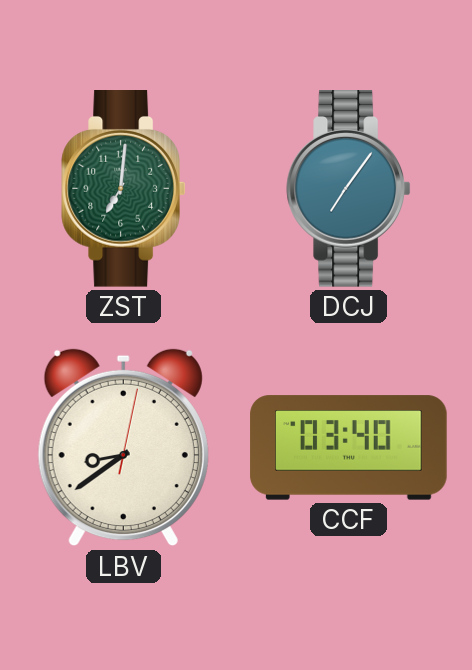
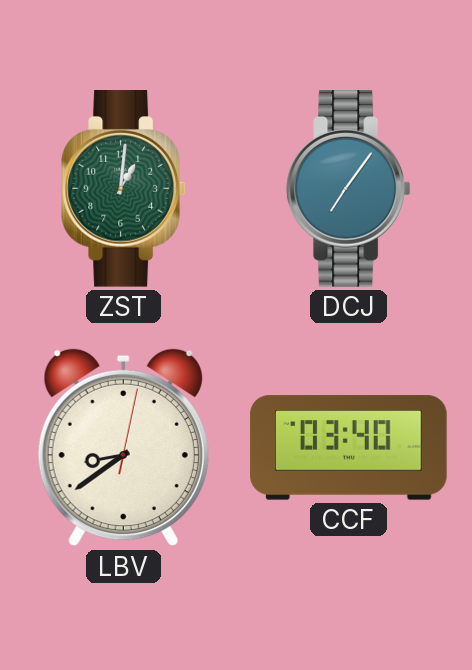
ZST: 7:01 -> 1:01
